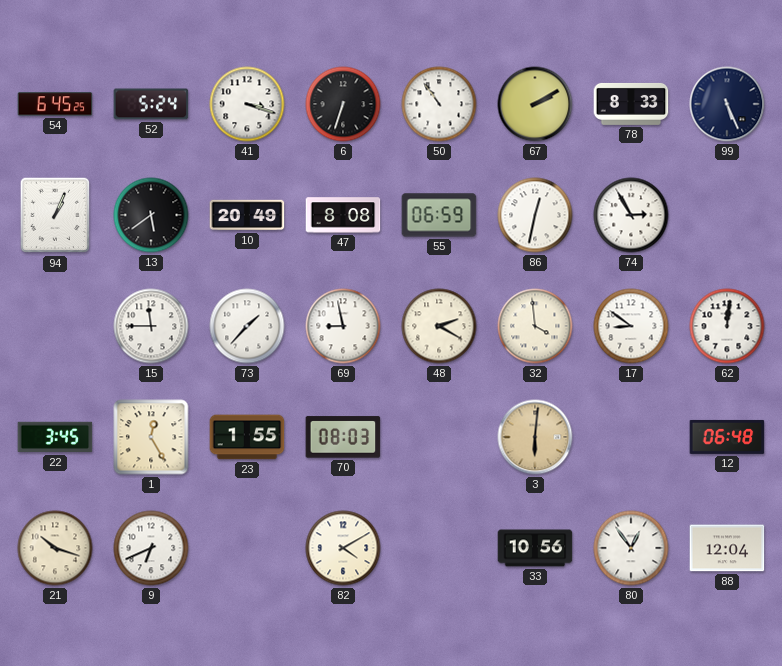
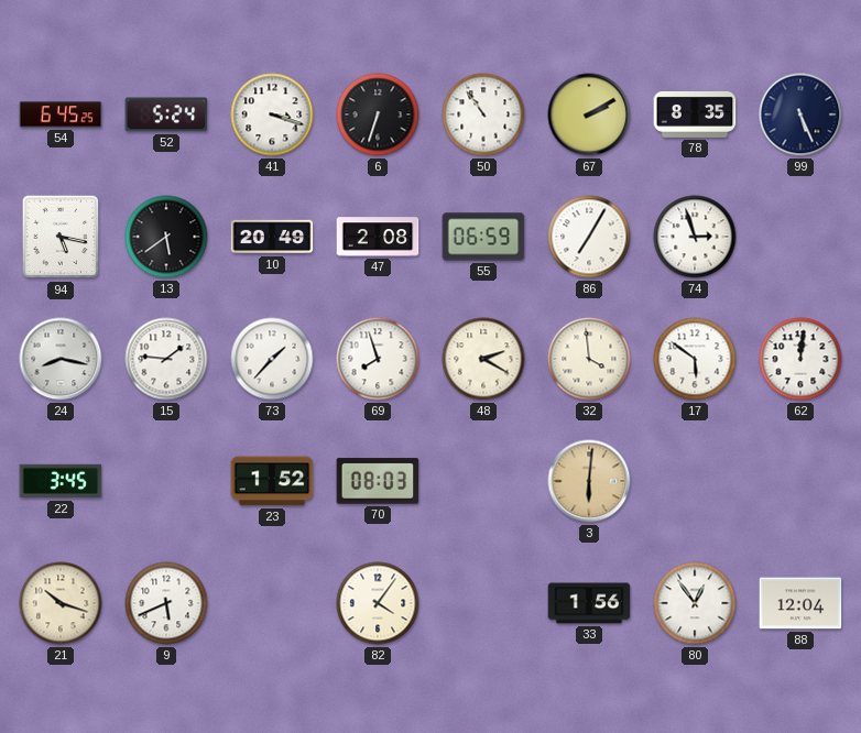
78: 8:33 -> 8:35
94: 1:04 -> 5:17
47: 8:08 -> 2:08
86: 12:32 -> 7:05
74: 2:55 -> 2:57
24: none -> 8:17
15: 11:45 -> 1:46
69: 8:58 -> 7:57
17: 8:51 -> 5:51
1: 12:25 -> none
23: 1:55 -> 1:52
12: 06:48 -> none
9: 6:41 -> 5:41
82: 4:10 -> 4:06
33: 10:56 -> 1:56
